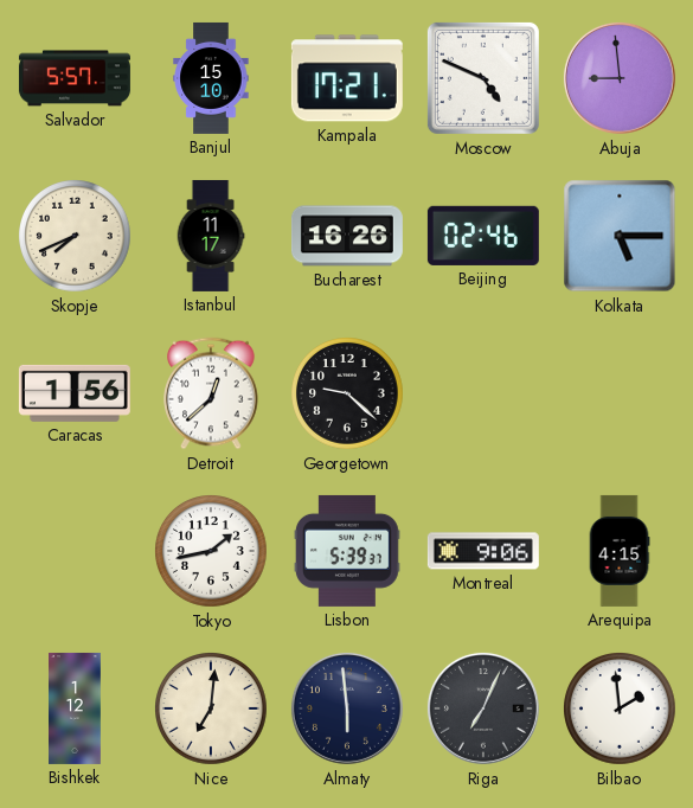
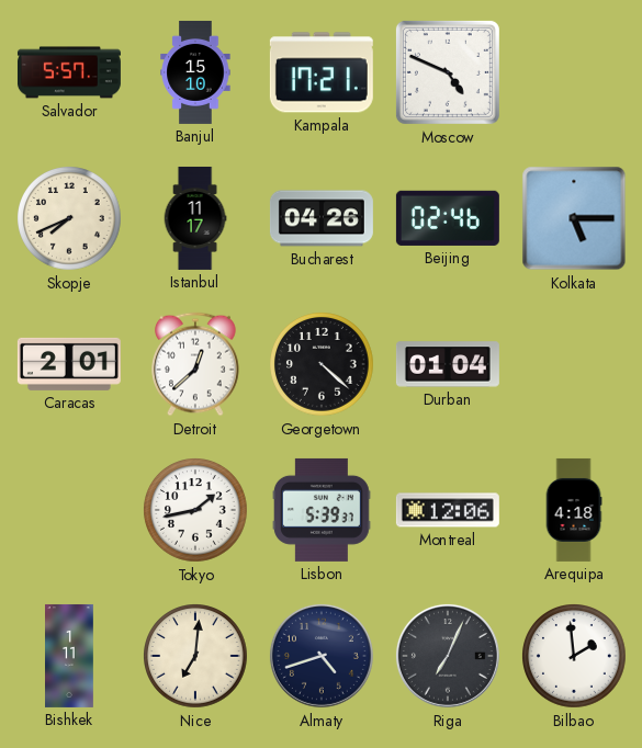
Abuja: 8:59 -> none
Bucharest: 16:26 -> 04:26
Caracas: 1:56 -> 2:01
Georgetown: 9:22 -> 4:22
Durban: none -> 01:04
Montreal: 9:06 -> 12:06
Arequipa: 4:15 -> 4:18
Bishkek: 1:12 -> 1:11
Almaty: 5:59 -> 4:42
